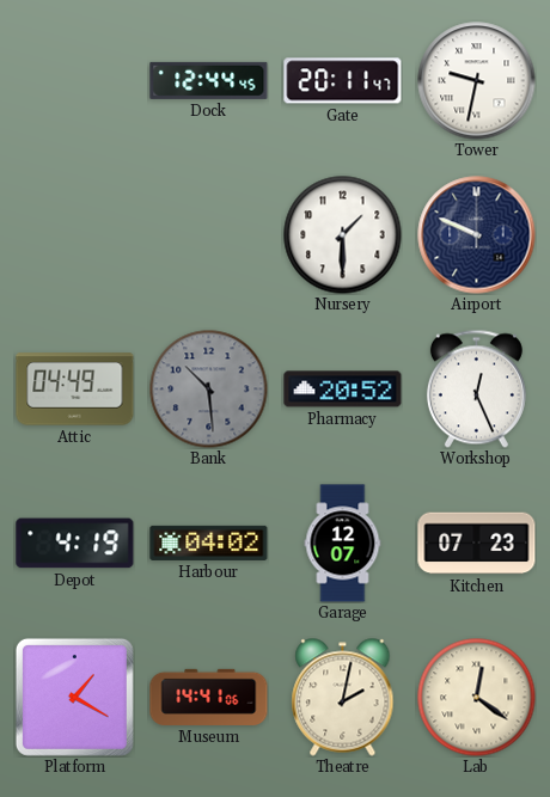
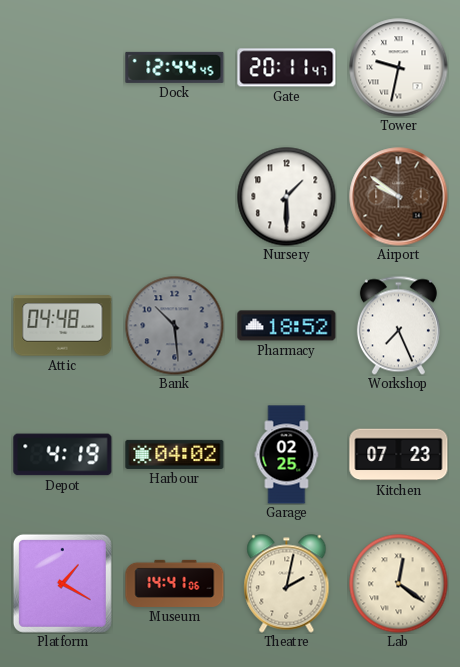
Airport: 9:49 -> 9:51
Airport dial: navy -> brown
Attic: 04:49 -> 04:48
Pharmacy: 20:52 -> 18:52
Workshop: 12:26 -> 7:26
Garage: 12:07 -> 02:25
